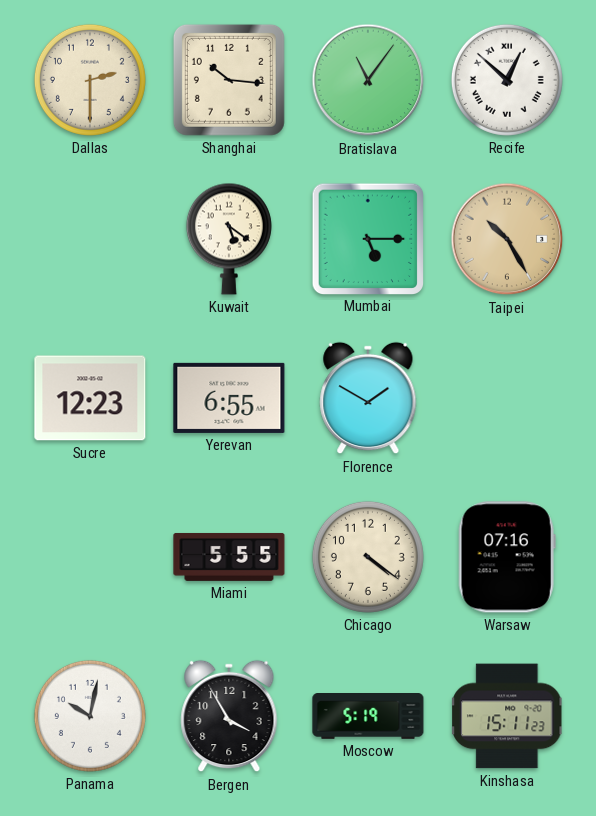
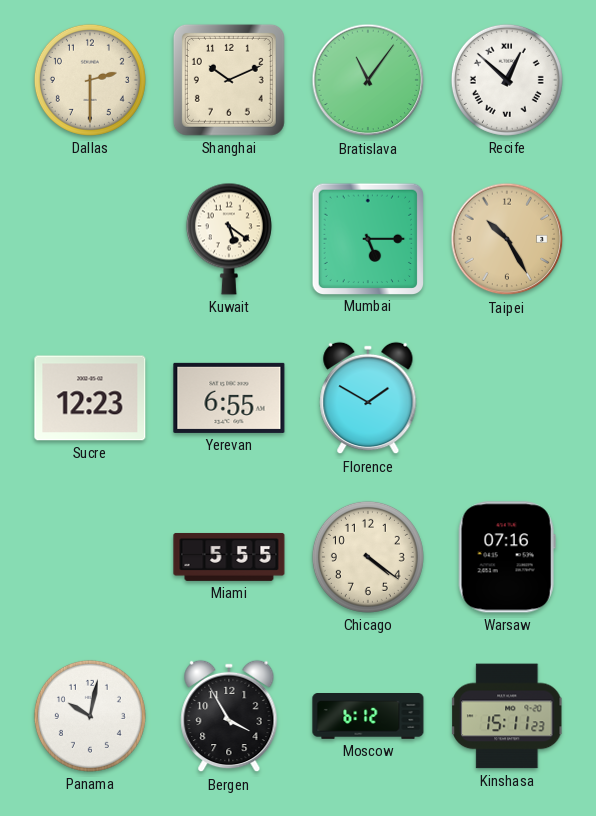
Shanghai: 10:16 -> 10:11
Moscow: 5:19 -> 6:12
